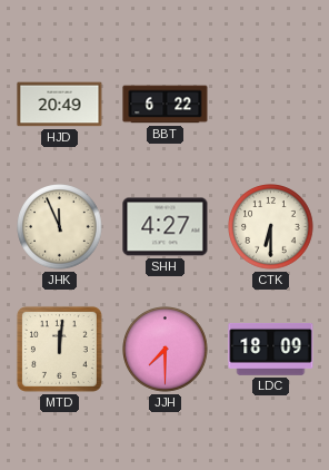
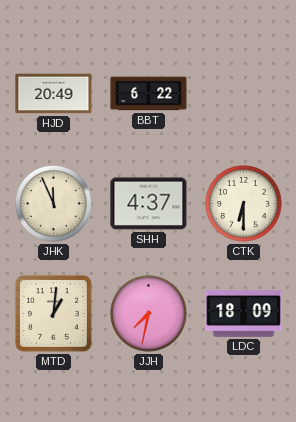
SHH: 4:27 -> 4:37
MTD: 12:01 -> 1:01
JJH: 7:30 -> 7:32
